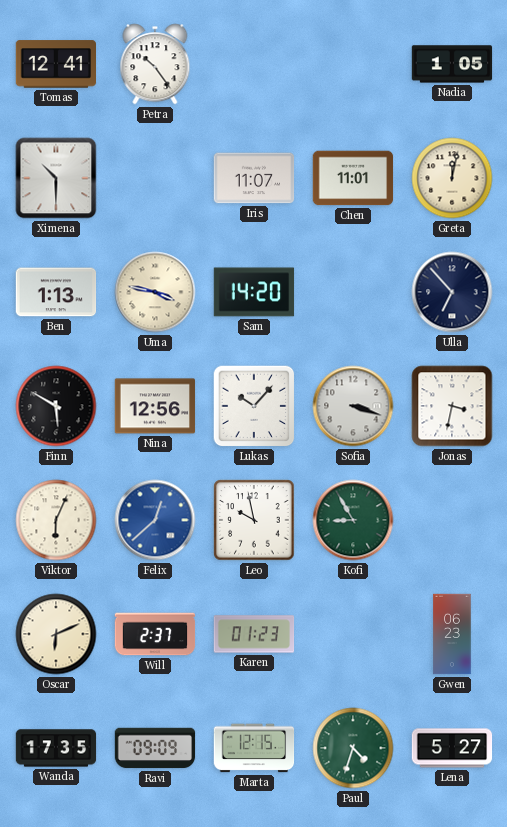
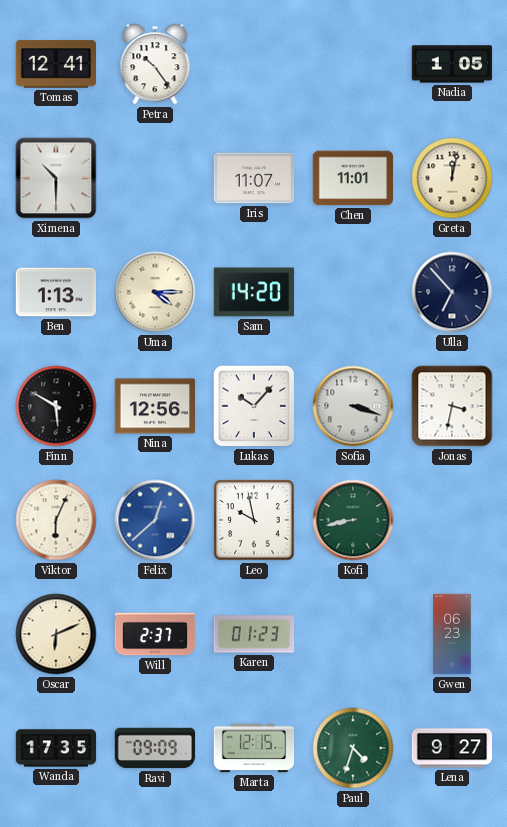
Uma: 3:47 -> 4:15
Kofi: 8:55 -> 8:43
Lena: 5:27 -> 9:27
